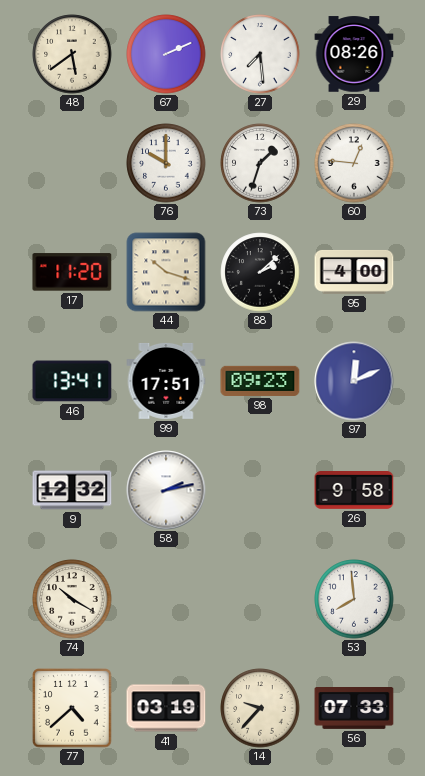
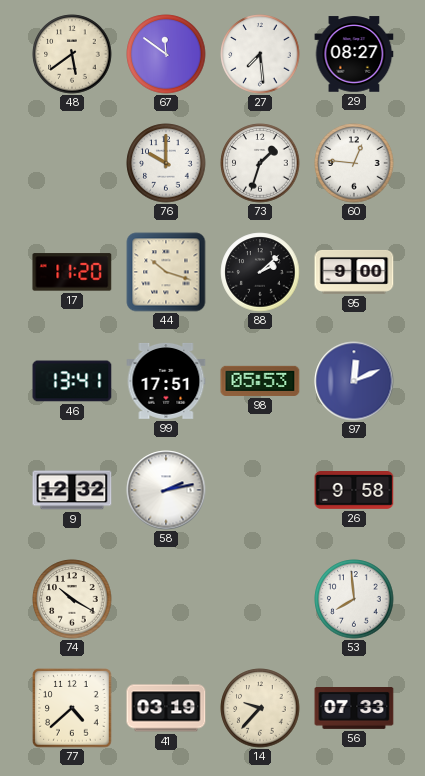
67: 2:11 -> 11:51
29: 08:26 -> 08:27
95: 4:00 -> 9:00
98: 09:23 -> 05:53
